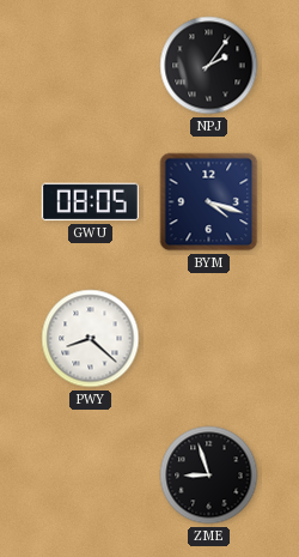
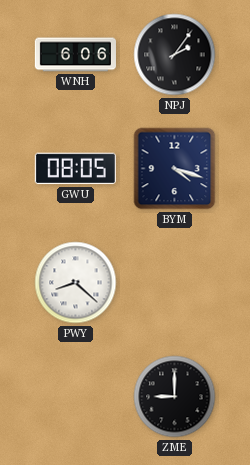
WNH: none -> 6:06
ZME: 8:57 -> 9:00
